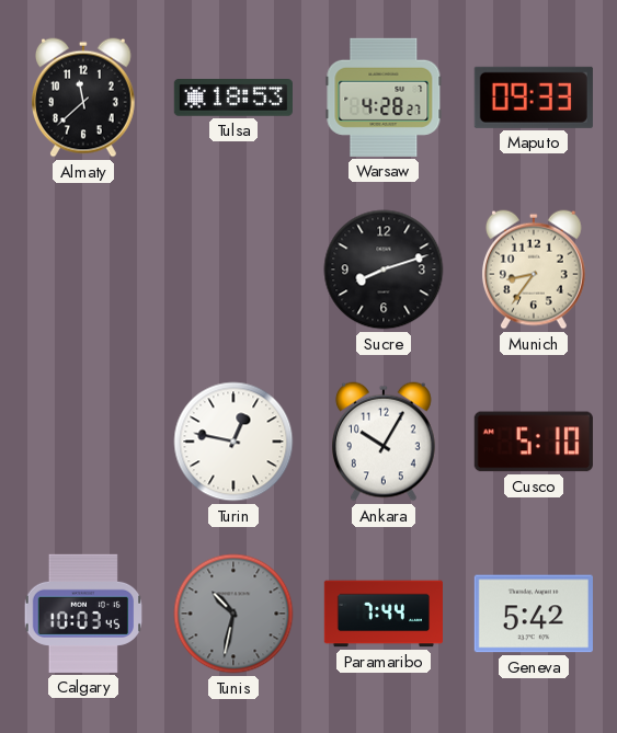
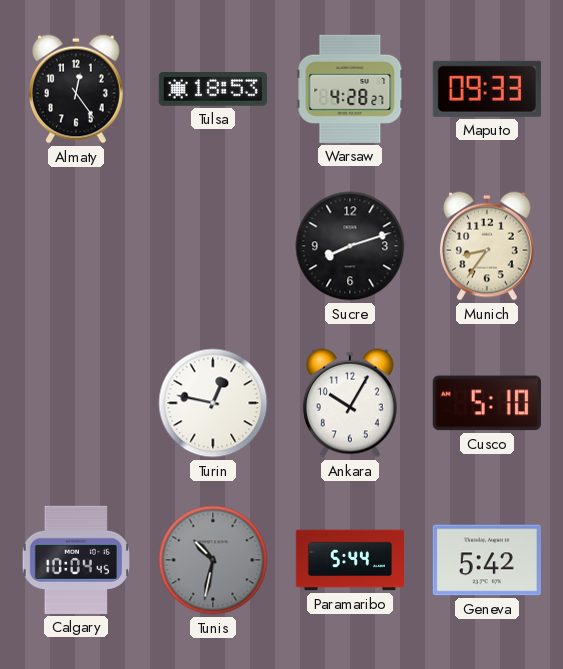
Almaty: 11:38 -> 12:24
Calgary: 10:03 -> 10:04
Paramaribo: 7:44 -> 5:44
